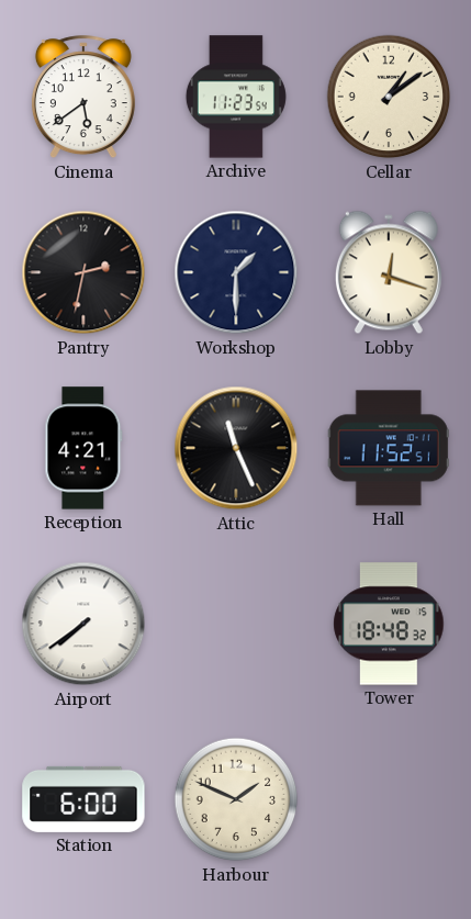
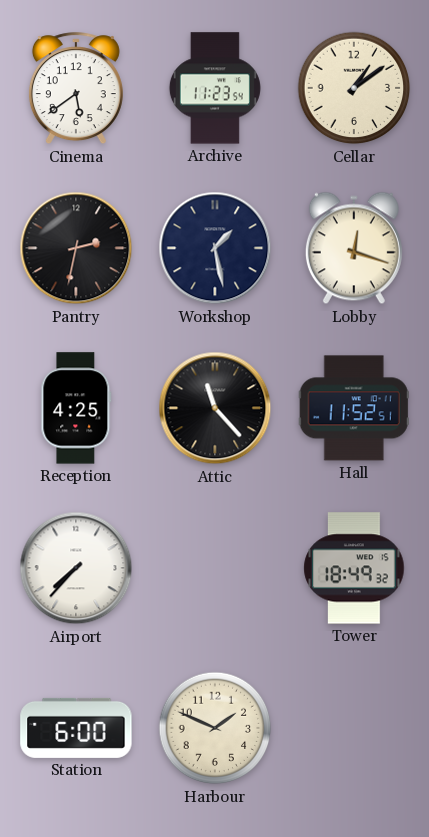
Workshop: 1:30 -> 1:28
Reception: 4:21 -> 4:25
Attic: 11:26 -> 11:23
Airport: 7:39 -> 7:37
Tower: 18:48 -> 18:49
